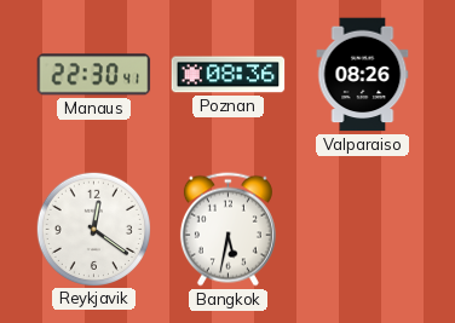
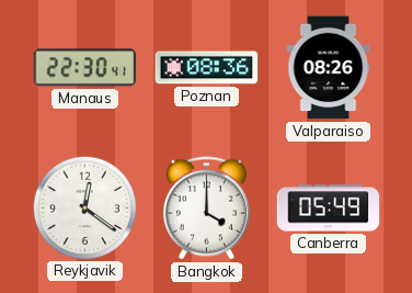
Bangkok: 5:32 -> 4:00
Canberra: none -> 05:49
